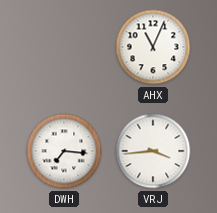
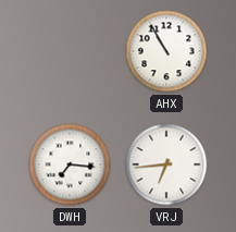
AHX: 11:04 -> 10:55
VRJ: 3:44 -> 6:44
